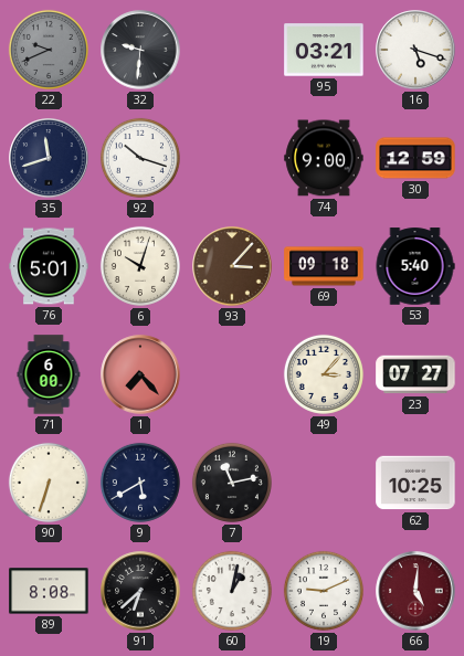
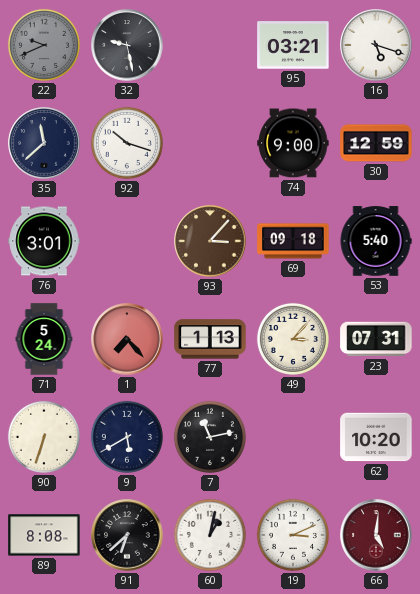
32: 9:31 -> 9:28
35: 11:42 -> 11:38
76: 5:01 -> 3:01
6: 10:03 -> none
71: 6:00 -> 5:24
77: none -> 1:13
23: 07:27 -> 07:31
62: 10:25 -> 10:20
19: 9:11 -> 3:11
